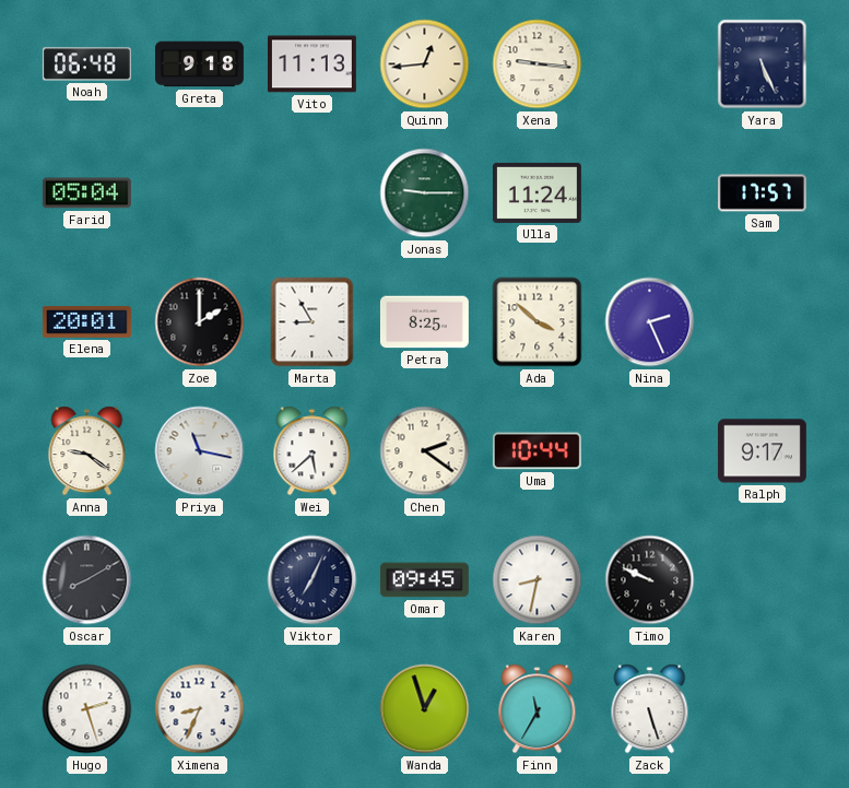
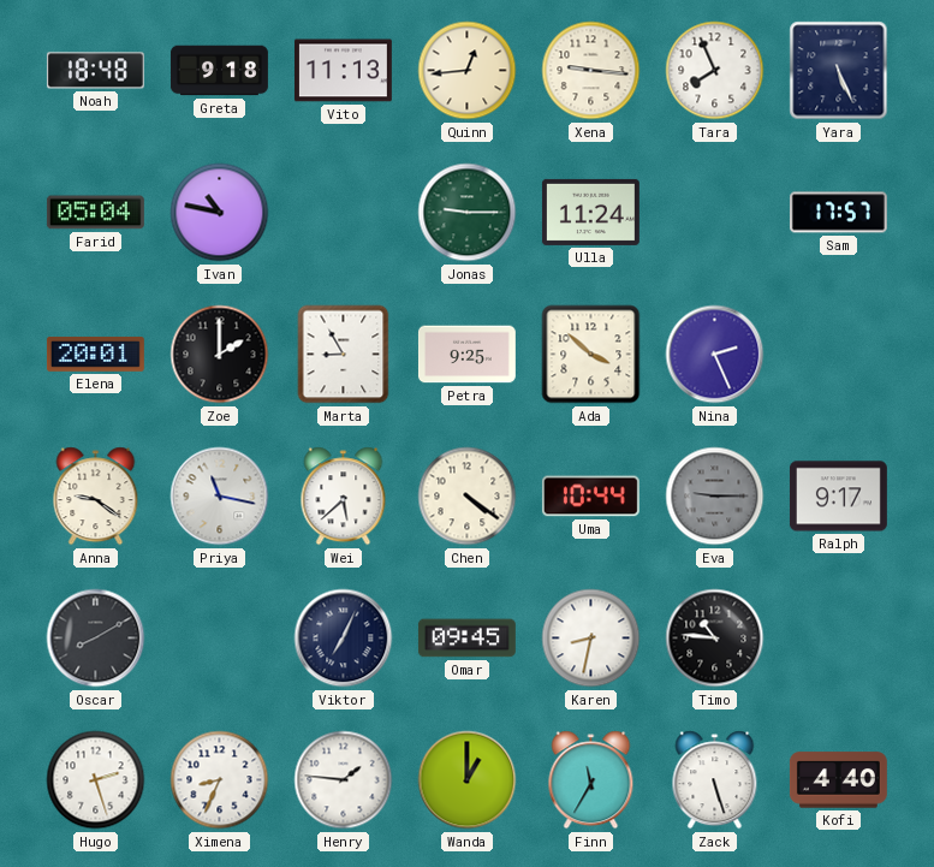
Noah: 06:48 -> 18:48
Tara: none -> 7:56
Ivan: none -> 10:47
Petra: 8:25 -> 9:25
Chen: 2:21 -> 4:21
Eva: none -> 9:15
Timo: 9:49 -> 10:46
Henry: none -> 1:46
Wanda: 12:57 -> 1:00
Kofi: none -> 4:40
